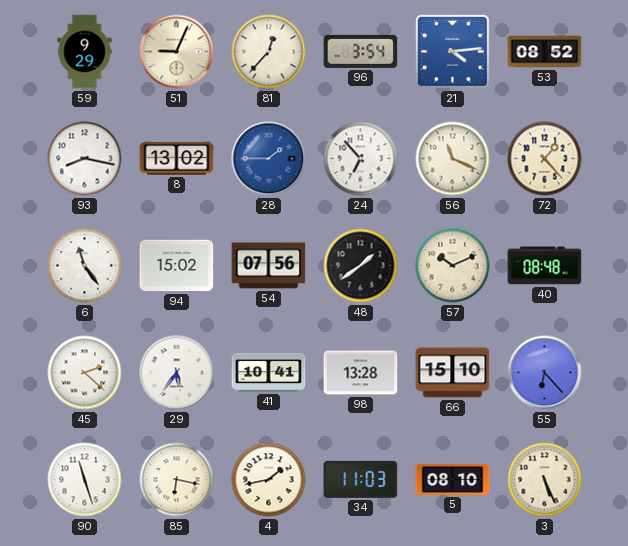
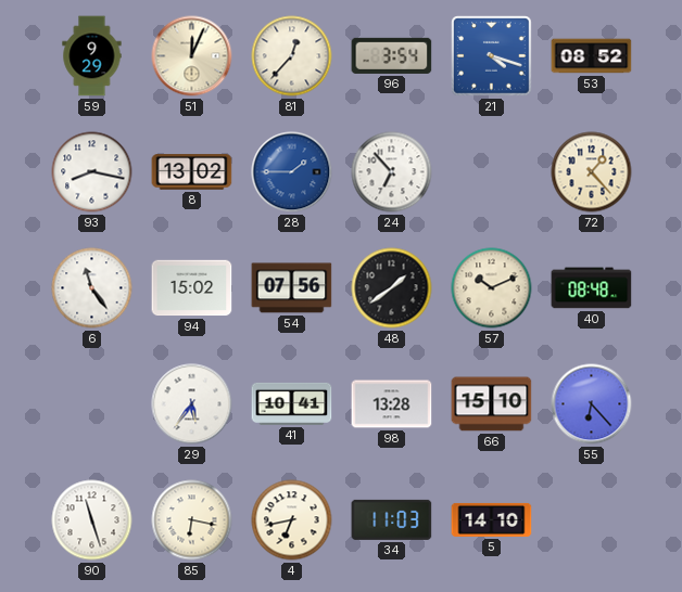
51: 9:04 -> 12:04
21: 4:14 -> 4:18
56: 11:19 -> none
45: 2:22 -> none
4: 1:43 -> 6:43
5: 08:10 -> 14:10
3: 5:26 -> none
